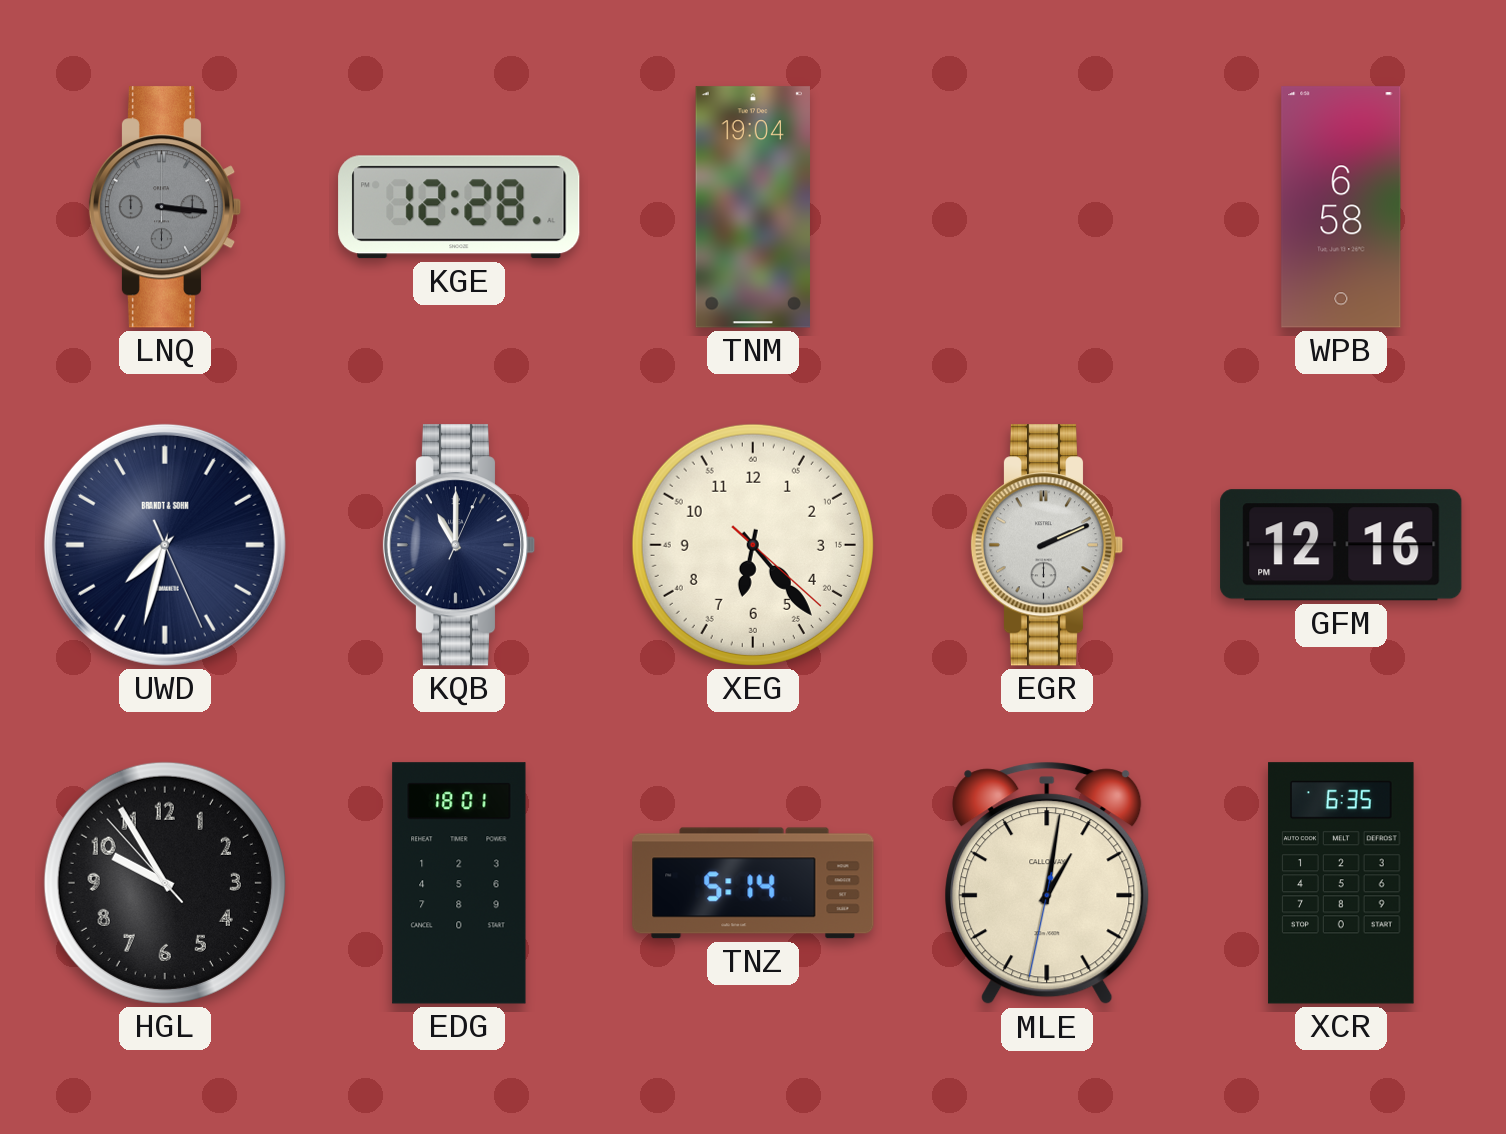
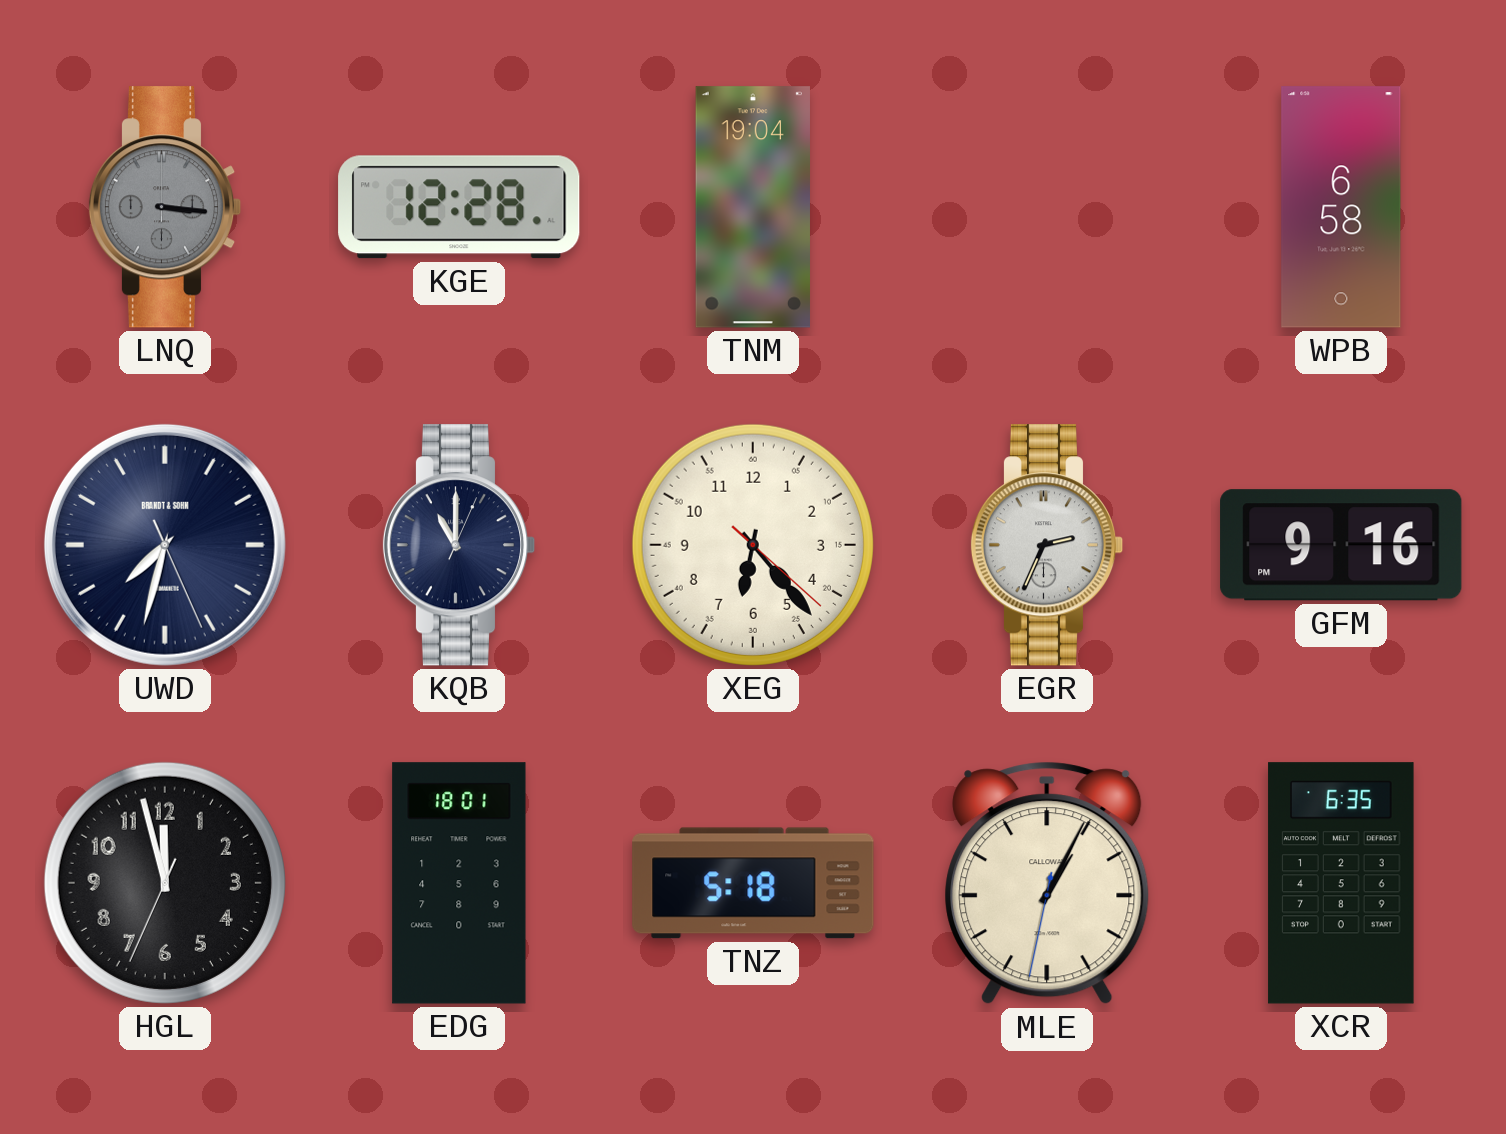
EGR: 2:11 -> 2:34
GFM: 12:16 -> 9:16
HGL: 9:54 -> 11:57
TNZ: 5:14 -> 5:18
MLE: 1:01 -> 1:04
